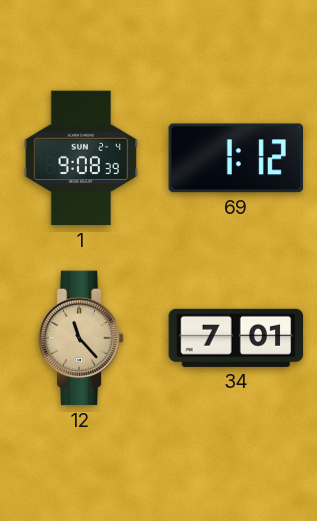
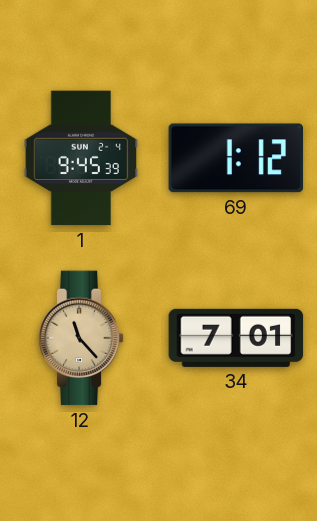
1: 9:08 -> 9:45
